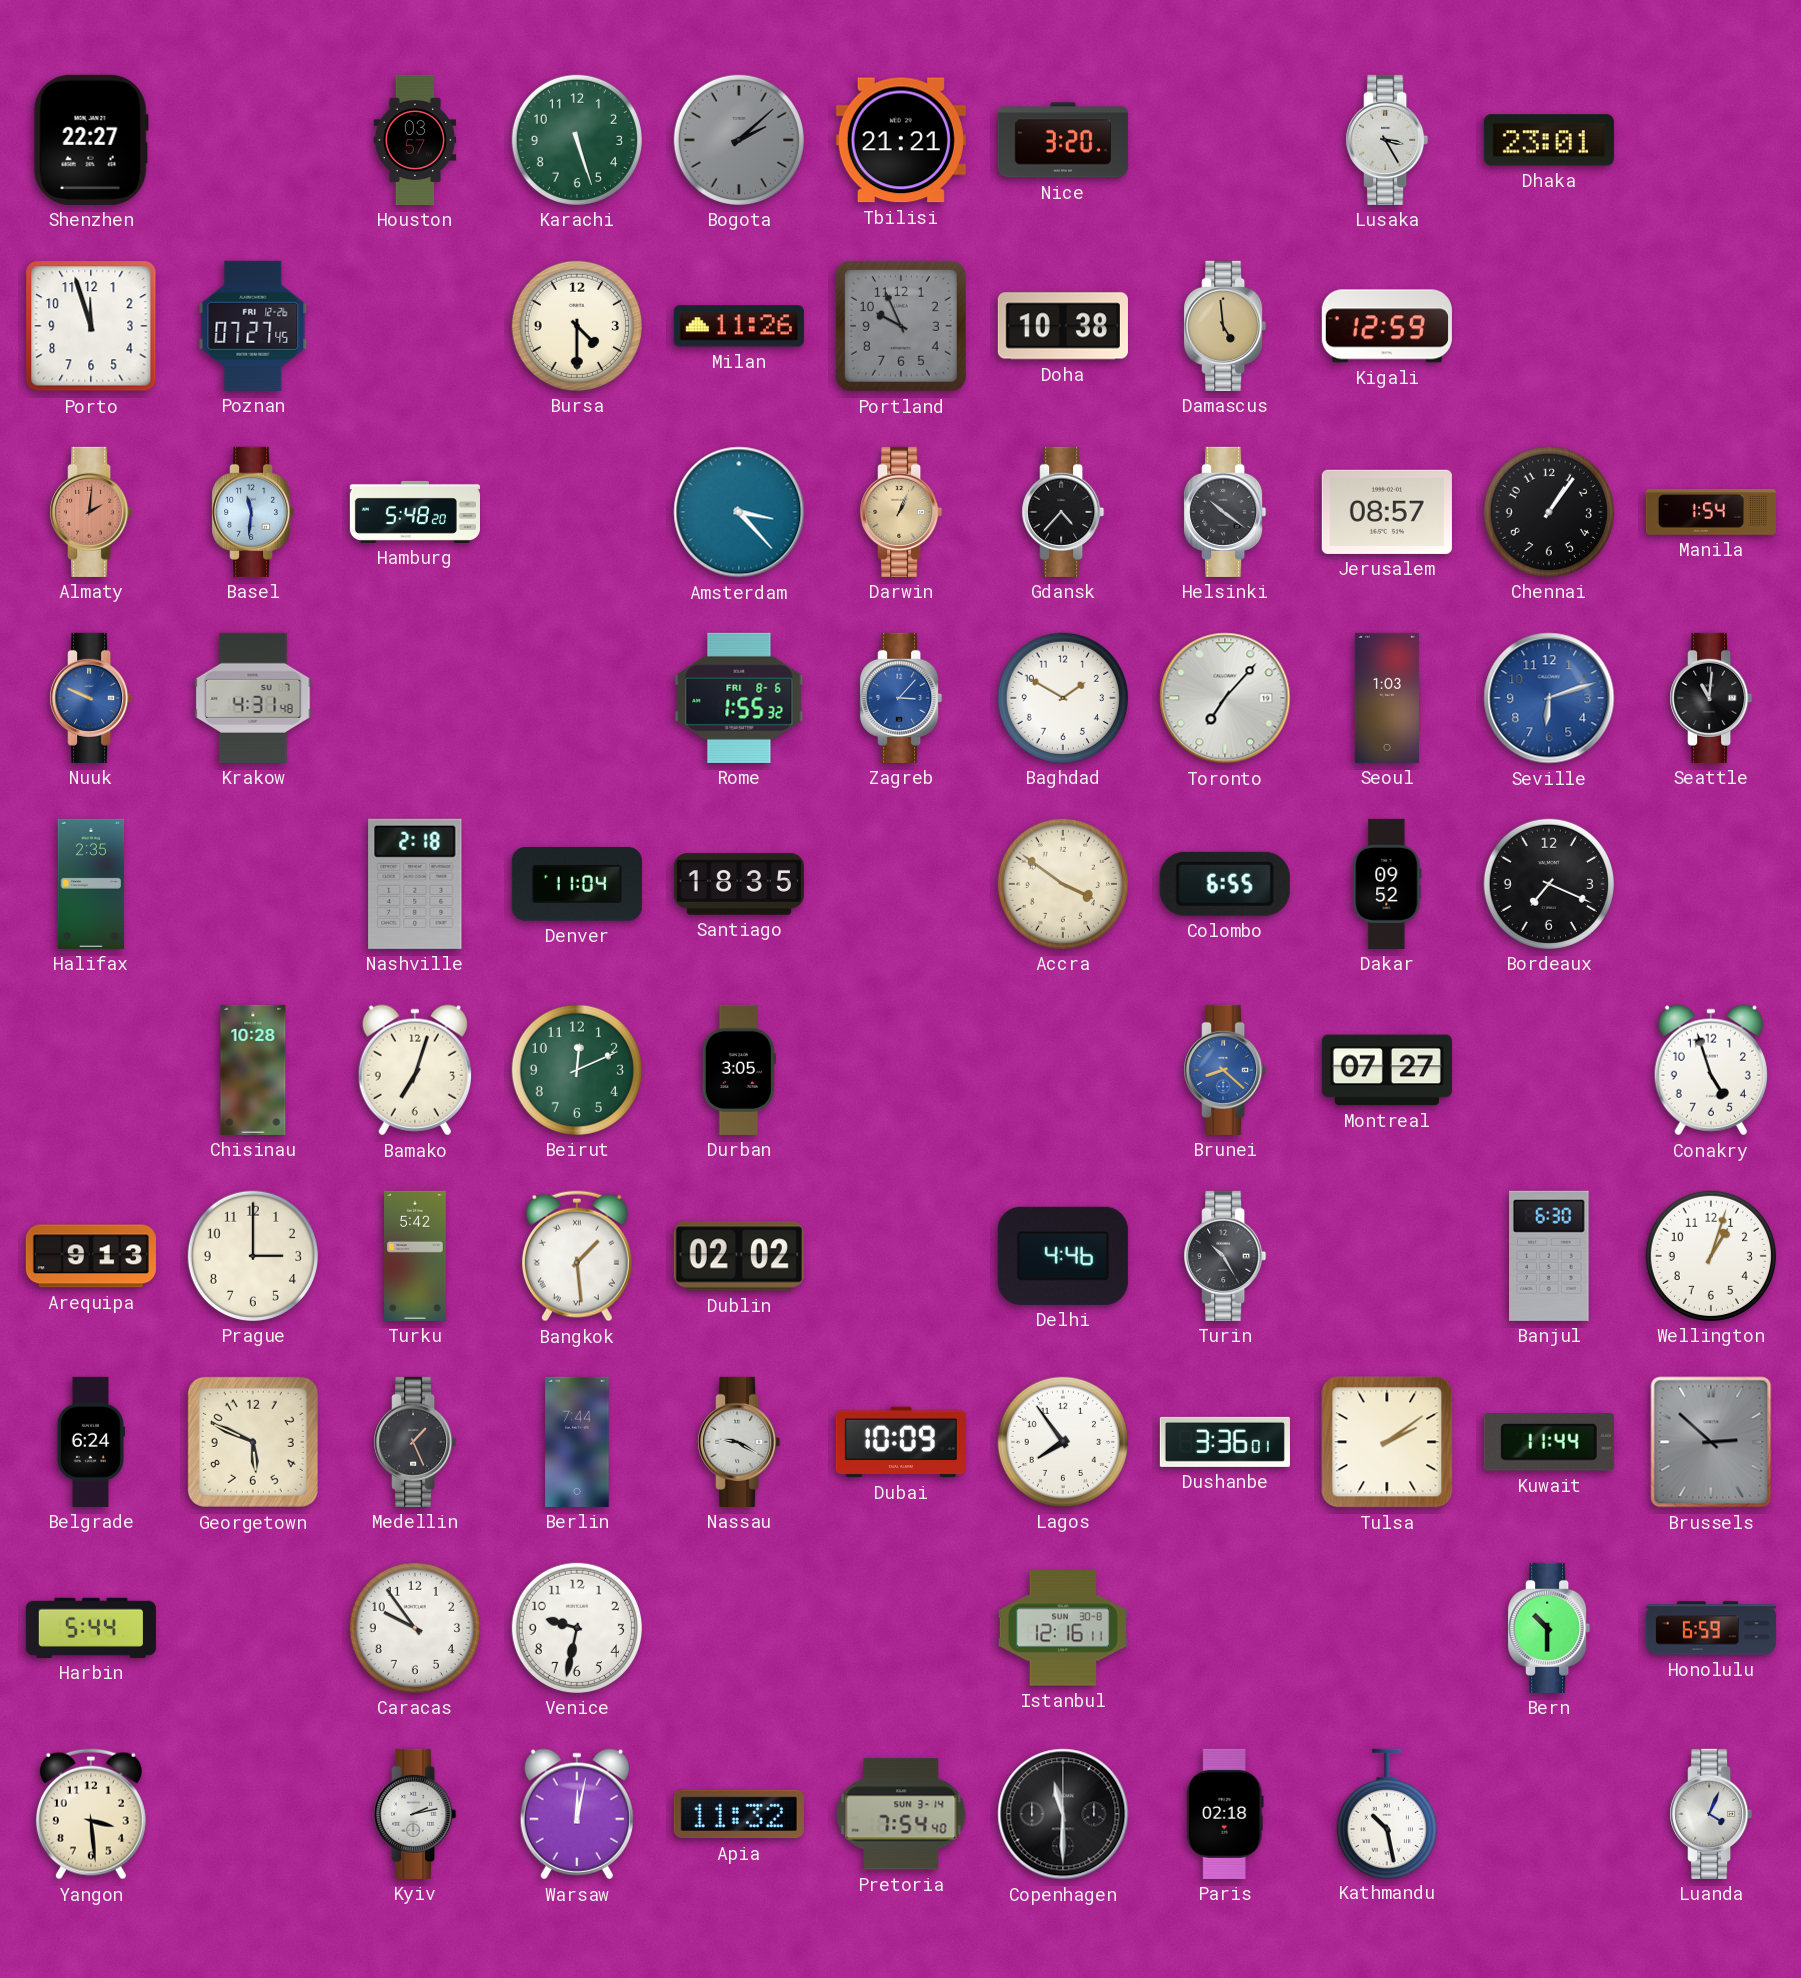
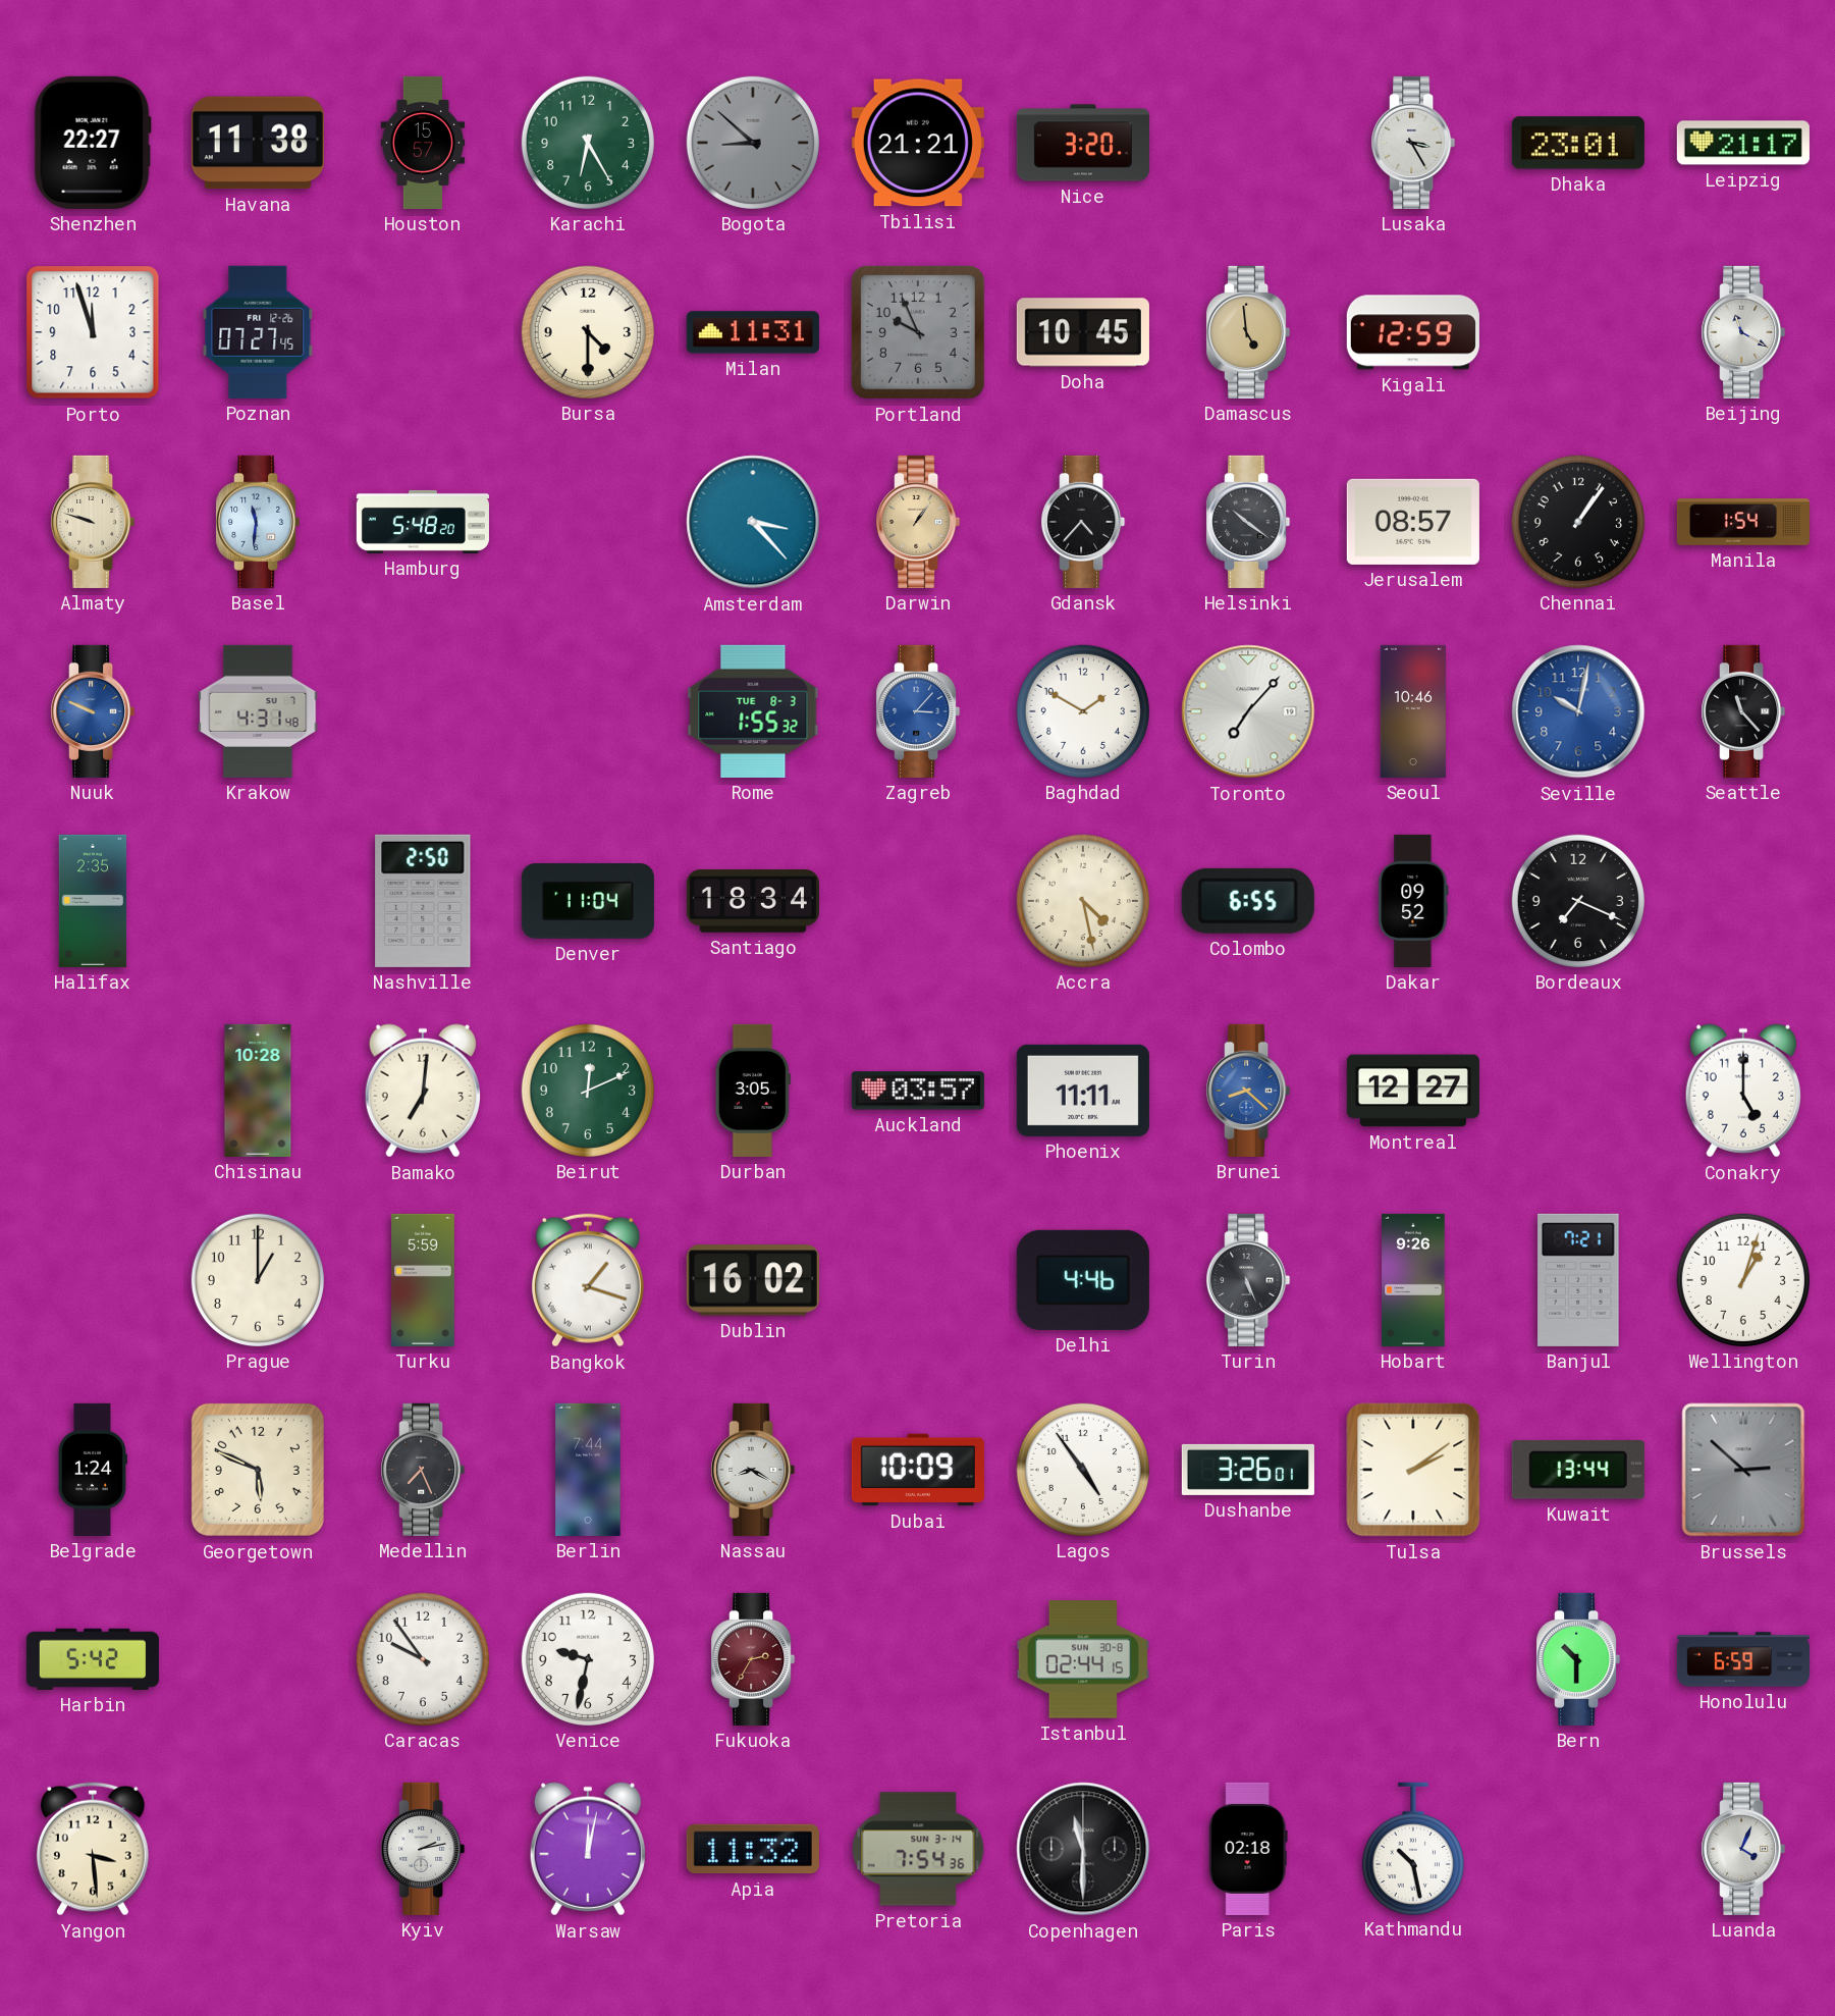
Havana: none -> 11:38
Houston: 03:57 -> 15:57
Karachi: 5:27 -> 6:25
Bogota: 2:08 -> 8:52
Leipzig: none -> 21:17
Milan: 11:26 -> 11:31
Doha: 10:38 -> 10:45
Beijing: none -> 11:20
Almaty: 2:01 -> 9:48
Almaty dial: salmon -> cream
Darwin: 1:04 -> 1:06
Rome date: FRI 8-6 -> TUE 8-3
Seoul: 1:03 -> 10:46
Seville: 6:12 -> 10:02
Seattle: 11:01 -> 11:23
Nashville: 2:18 -> 2:50
Santiago: 18:35 -> 18:34
Accra: 3:51 -> 4:28
Bamako: 7:03 -> 7:01
Auckland: none -> 03:57
Phoenix: none -> 11:11
Montreal: 07:27 -> 12:27
Conakry: 4:57 -> 5:00
Arequipa: 9:13 -> none
Prague: 3:00 -> 1:00
Turku: 5:42 -> 5:59
Bangkok: 1:29 -> 1:18
Dublin: 02:02 -> 16:02
Turin: 10:25 -> 5:26
Hobart: none -> 9:26
Banjul: 6:30 -> 7:21
Belgrade: 6:24 -> 1:24
Medellin: 1:26 -> 7:26
Nassau: 9:20 -> 8:20
Lagos: 7:54 -> 4:54
Dushanbe: 3:36 -> 3:26
Kuwait: 11:44 -> 13:44
Harbin: 5:44 -> 5:42
Fukuoka: none -> 2:35
Istanbul: 12:16 -> 02:44
Pretoria: 7:54:40 -> 7:54:36
